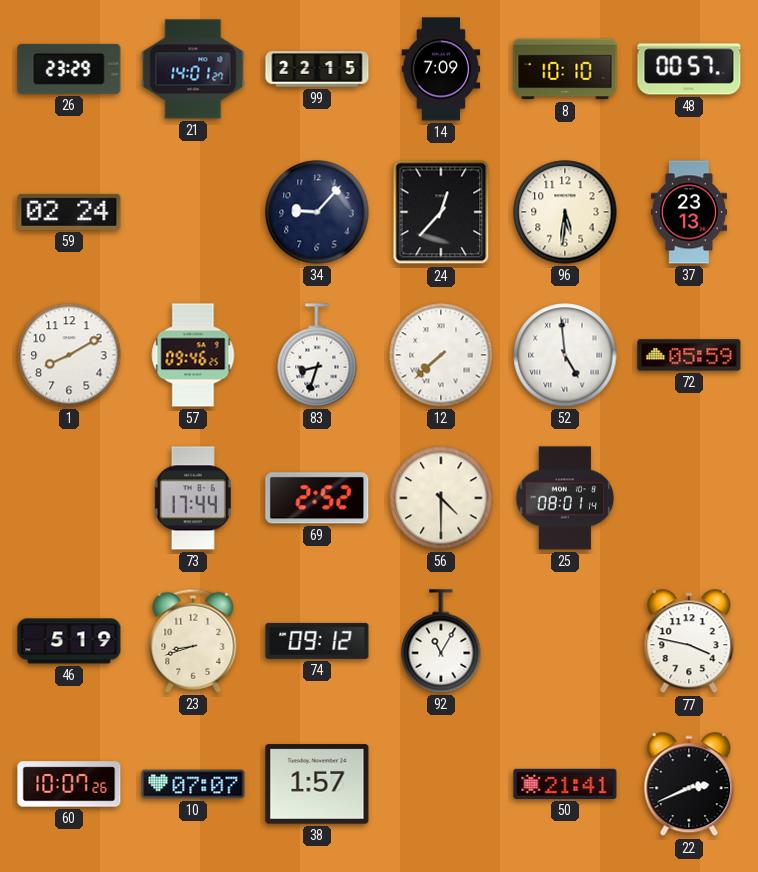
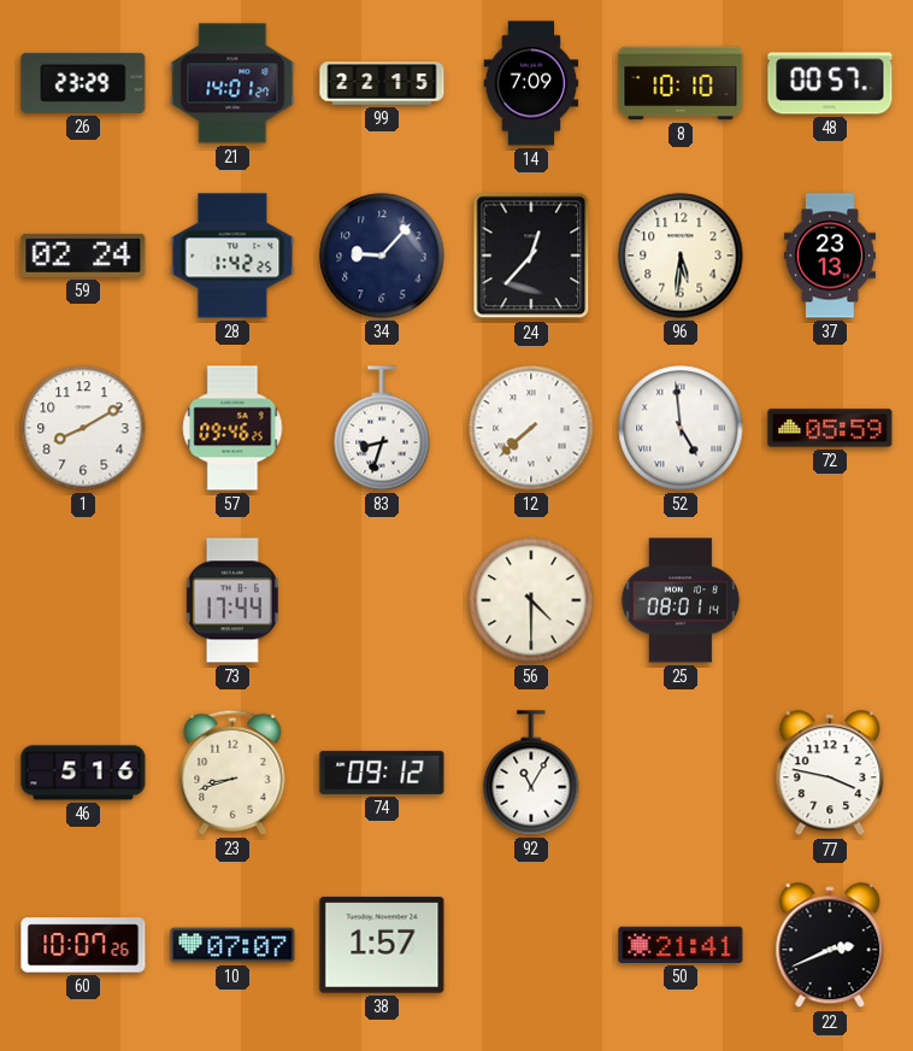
28: none -> 1:42
69: 2:52 -> none
46: 5:19 -> 5:16
